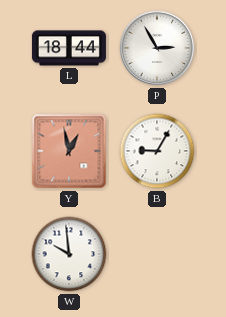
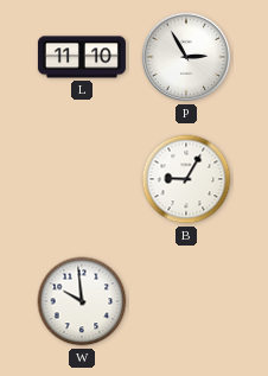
L: 18:44 -> 11:10
Y: 12:58 -> none
